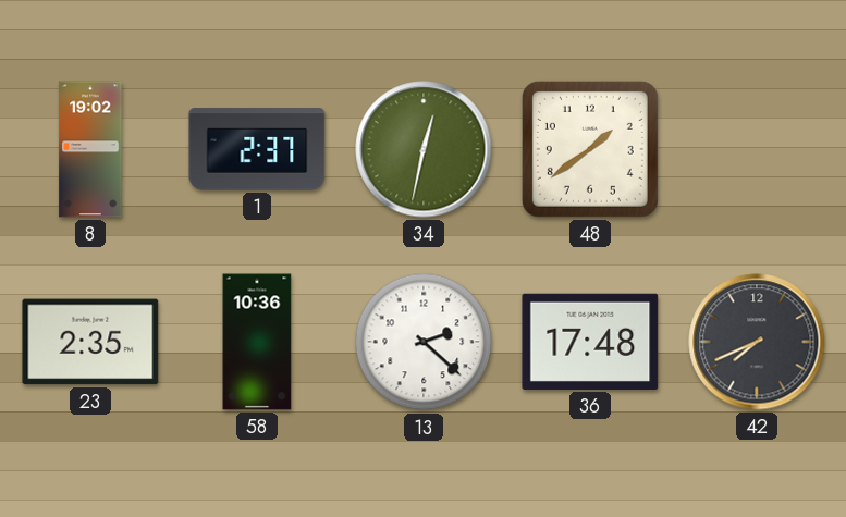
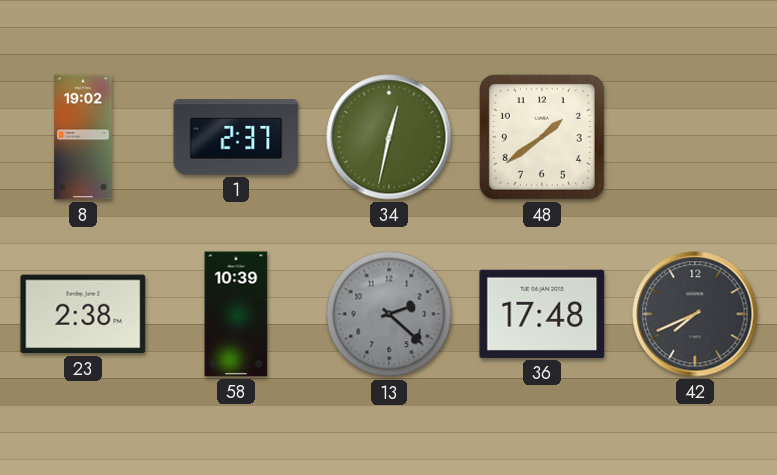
23: 2:35 -> 2:38
58: 10:36 -> 10:39
13 dial: white -> grey
